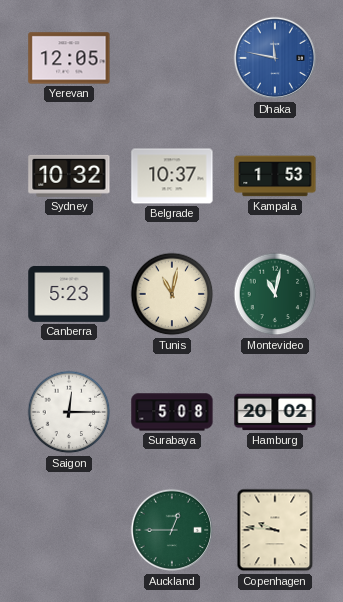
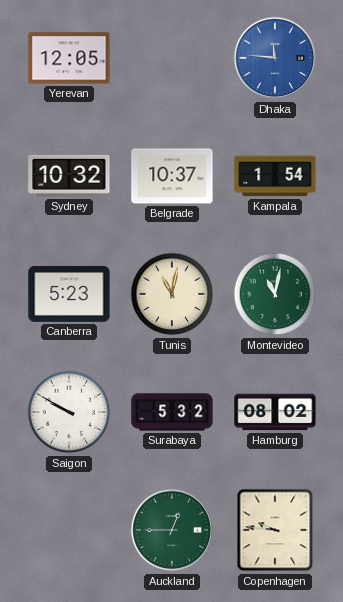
Dhaka: 11:47 -> 11:46
Kampala: 1:53 -> 1:54
Saigon: 12:15 -> 9:50
Surabaya: 5:08 -> 5:32
Hamburg: 20:02 -> 08:02
